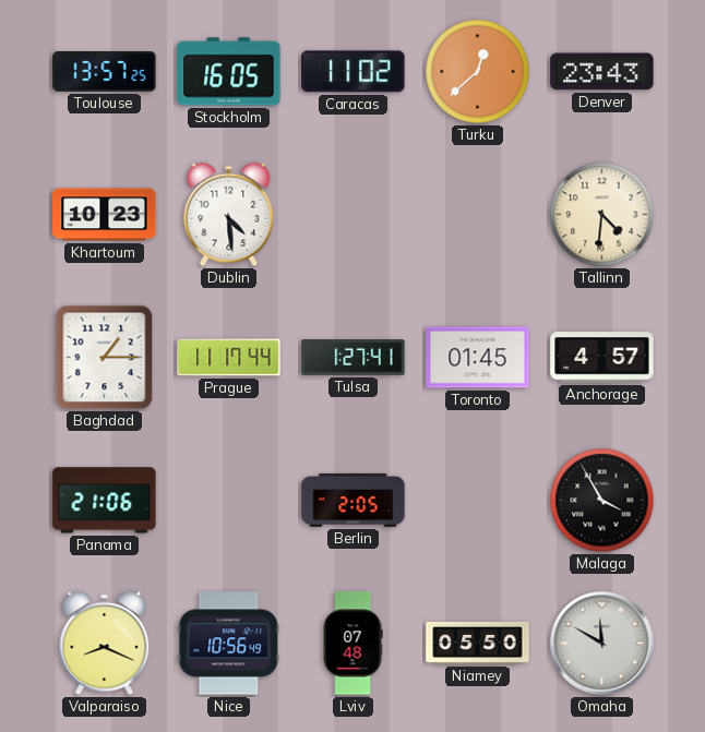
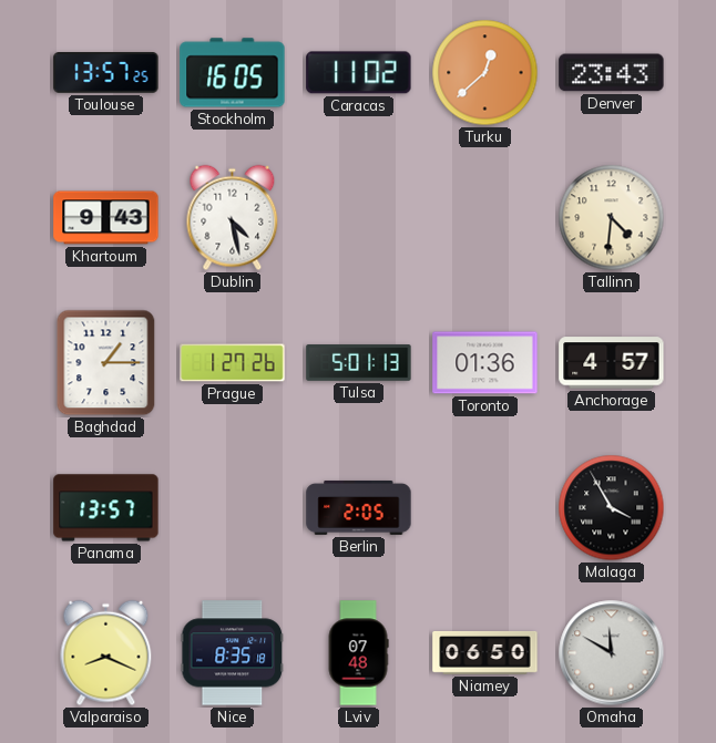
Khartoum: 10:23 -> 9:43
Dublin: 4:29 -> 4:28
Prague: 11:17 -> 1:27
Tulsa: 1:27 -> 5:01
Toronto: 01:45 -> 01:36
Panama: 21:06 -> 13:57
Nice: 10:56 -> 8:35
Niamey: 05:50 -> 06:50
